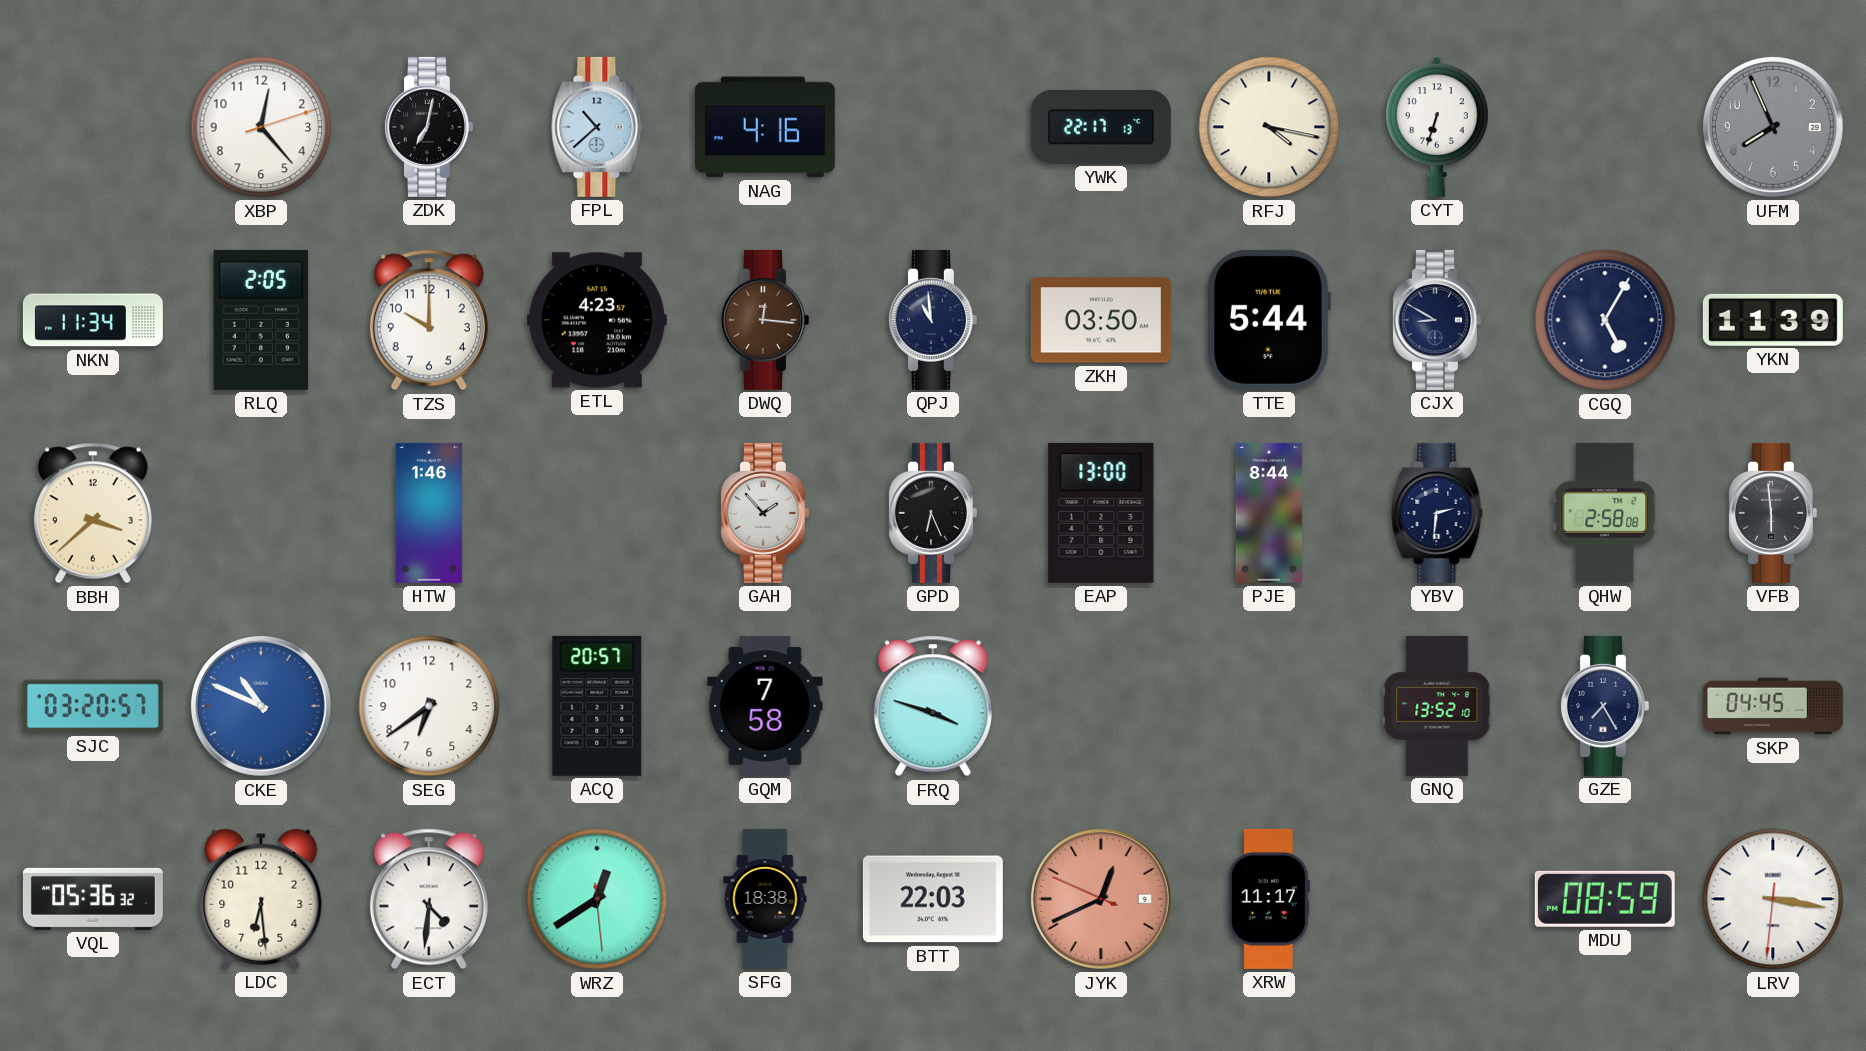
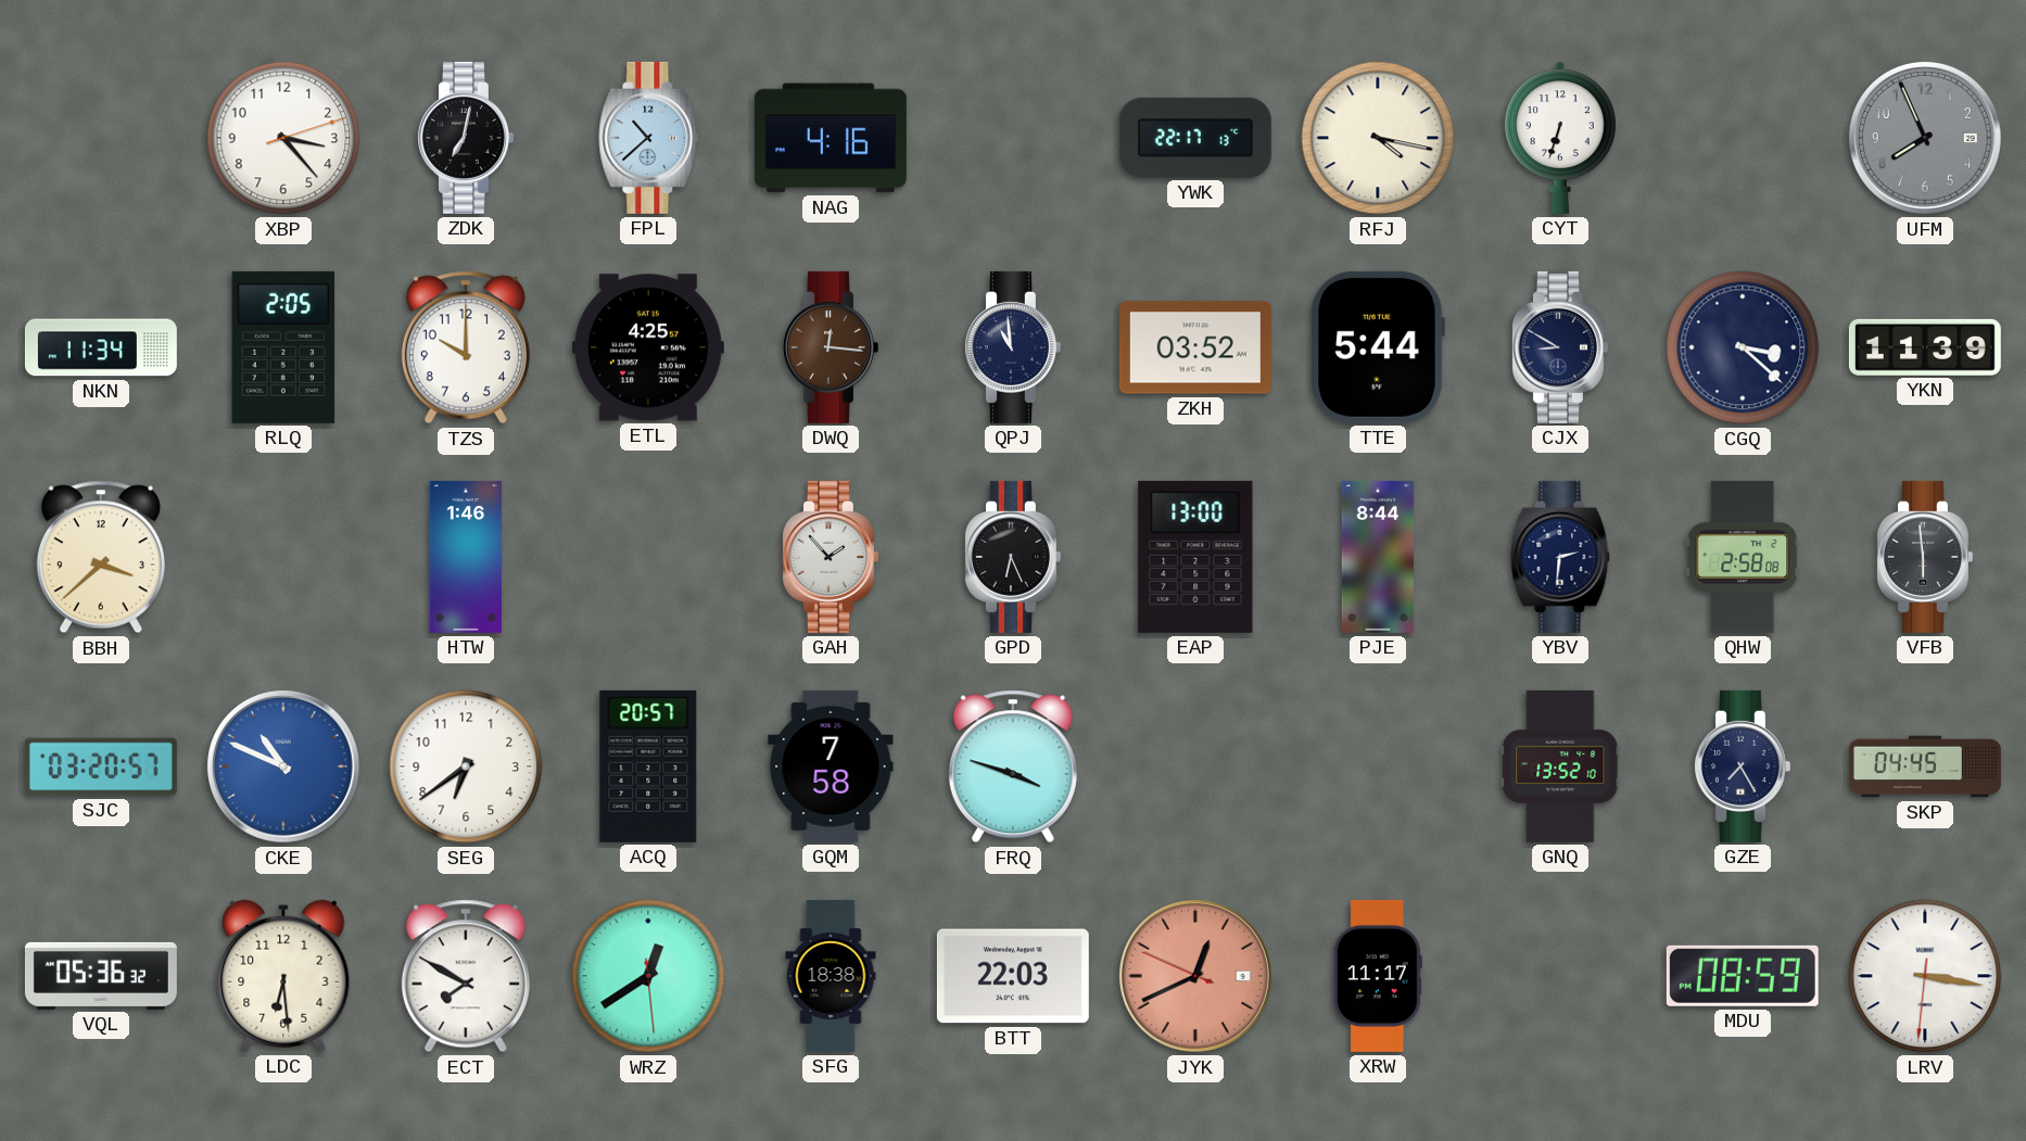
XBP: 12:23 -> 3:23
ETL: 4:23 -> 4:25
ZKH: 03:50 -> 03:52
CGQ: 5:05 -> 3:22
ECT: 4:31 -> 7:50
